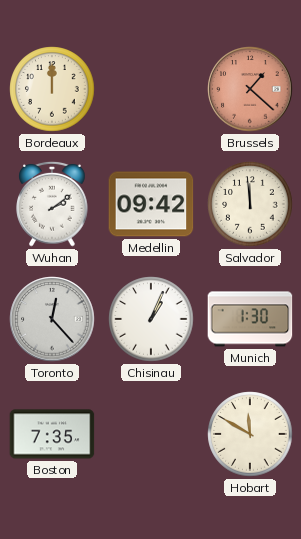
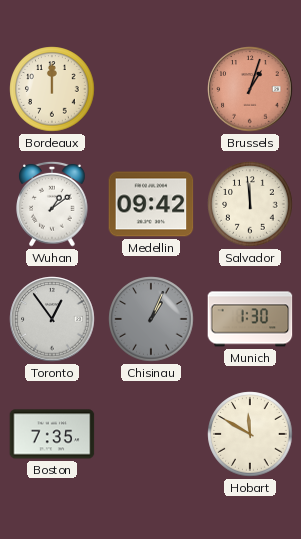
Brussels: 1:22 -> 1:03
Wuhan: 2:09 -> 1:09
Toronto: 12:23 -> 12:54
Chisinau dial: white -> grey
